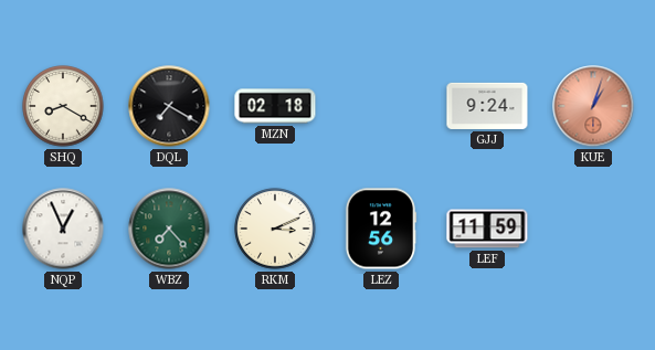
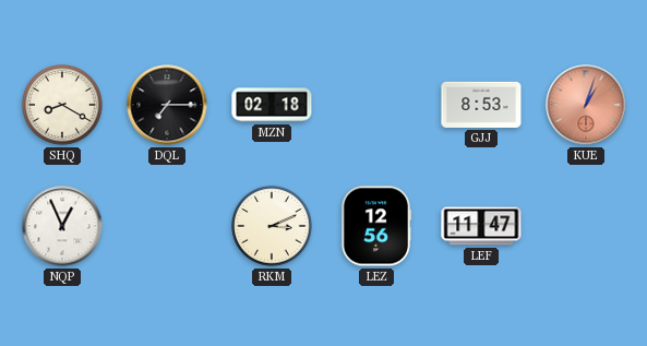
DQL: 7:20 -> 7:15
GJJ: 9:24 -> 8:53
WBZ: 7:23 -> none
LEF: 11:59 -> 11:47
